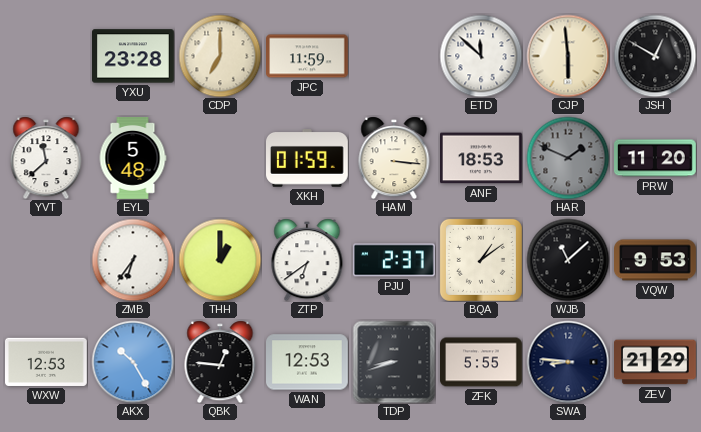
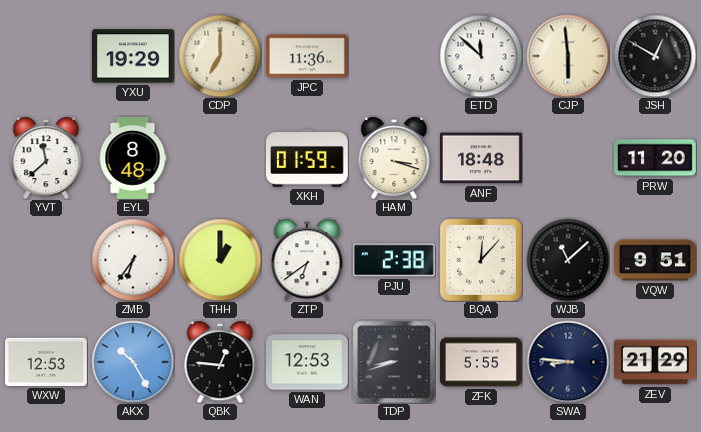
YXU: 23:28 -> 19:29
JPC: 11:59 -> 11:36
EYL: 5:48 -> 8:48
HAM: 3:16 -> 3:18
ANF: 18:53 -> 18:48
HAR: 1:49 -> none
PJU: 2:37 -> 2:38
BQA: 1:09 -> 12:07
VQW: 9:53 -> 9:51
